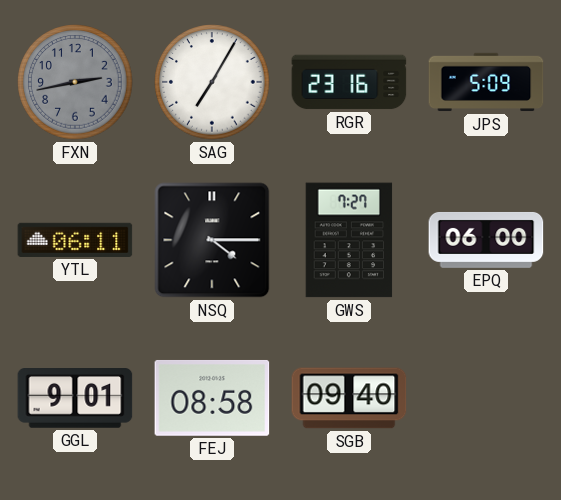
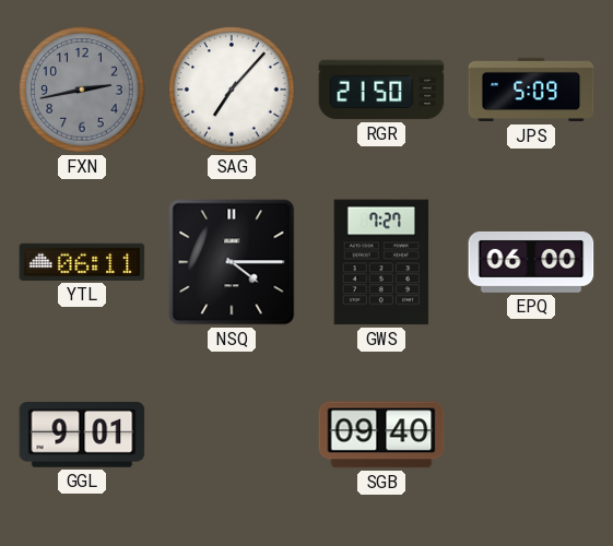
SAG: 7:05 -> 7:07
RGR: 23:16 -> 21:50
FEJ: 08:58 -> none
